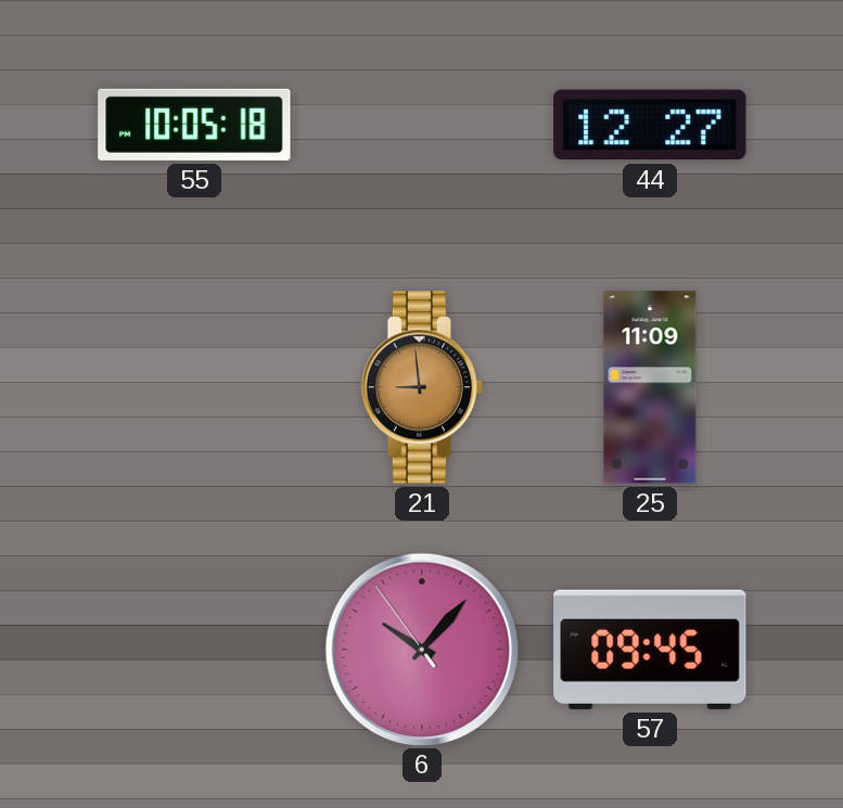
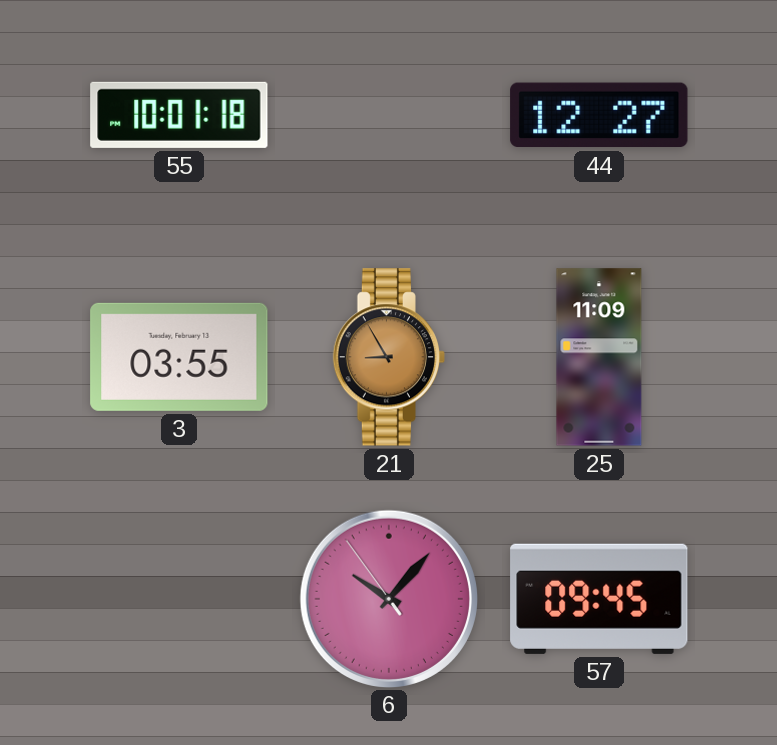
55: 10:05 -> 10:01
3: none -> 03:55
21: 8:59 -> 8:55
